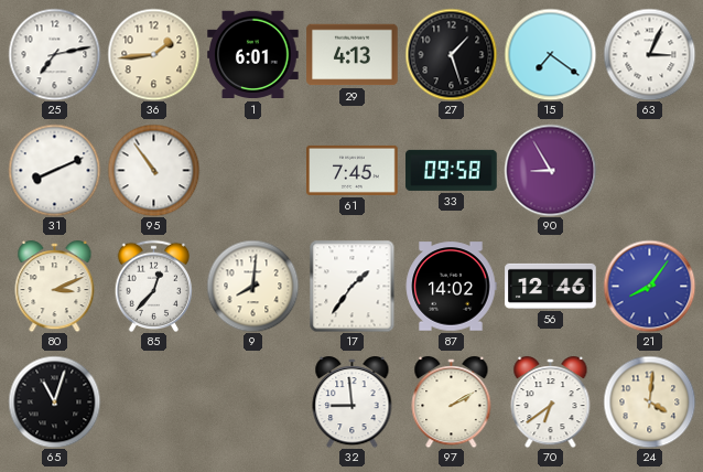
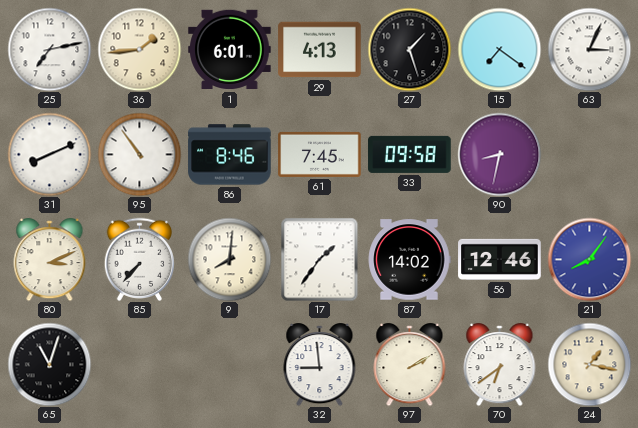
86: none -> 8:46
90: 8:55 -> 8:32
85: 12:37 -> 7:37
24: 4:01 -> 1:17
